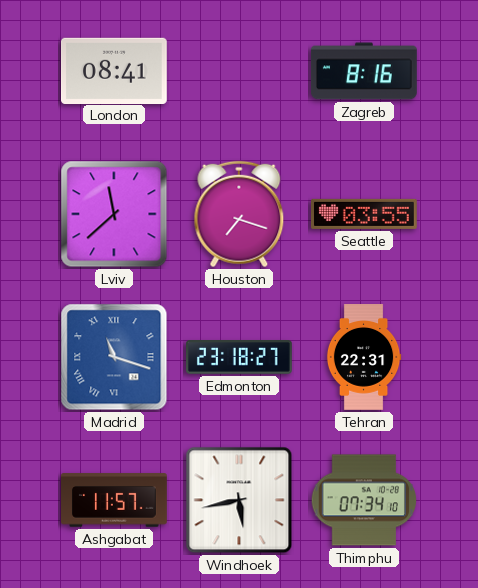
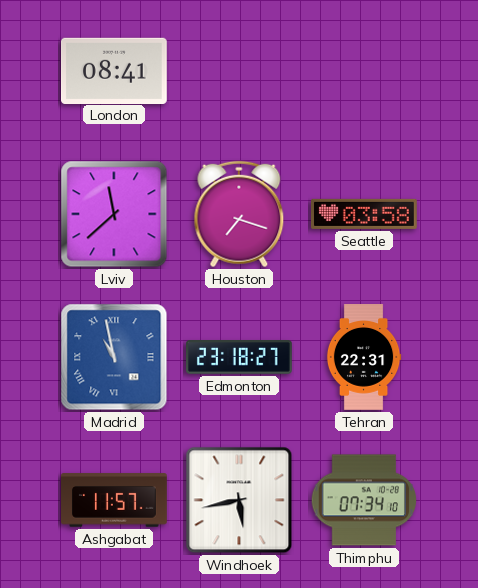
Zagreb: 8:16 -> none
Seattle: 03:55 -> 03:58
Madrid: 11:18 -> 10:58
